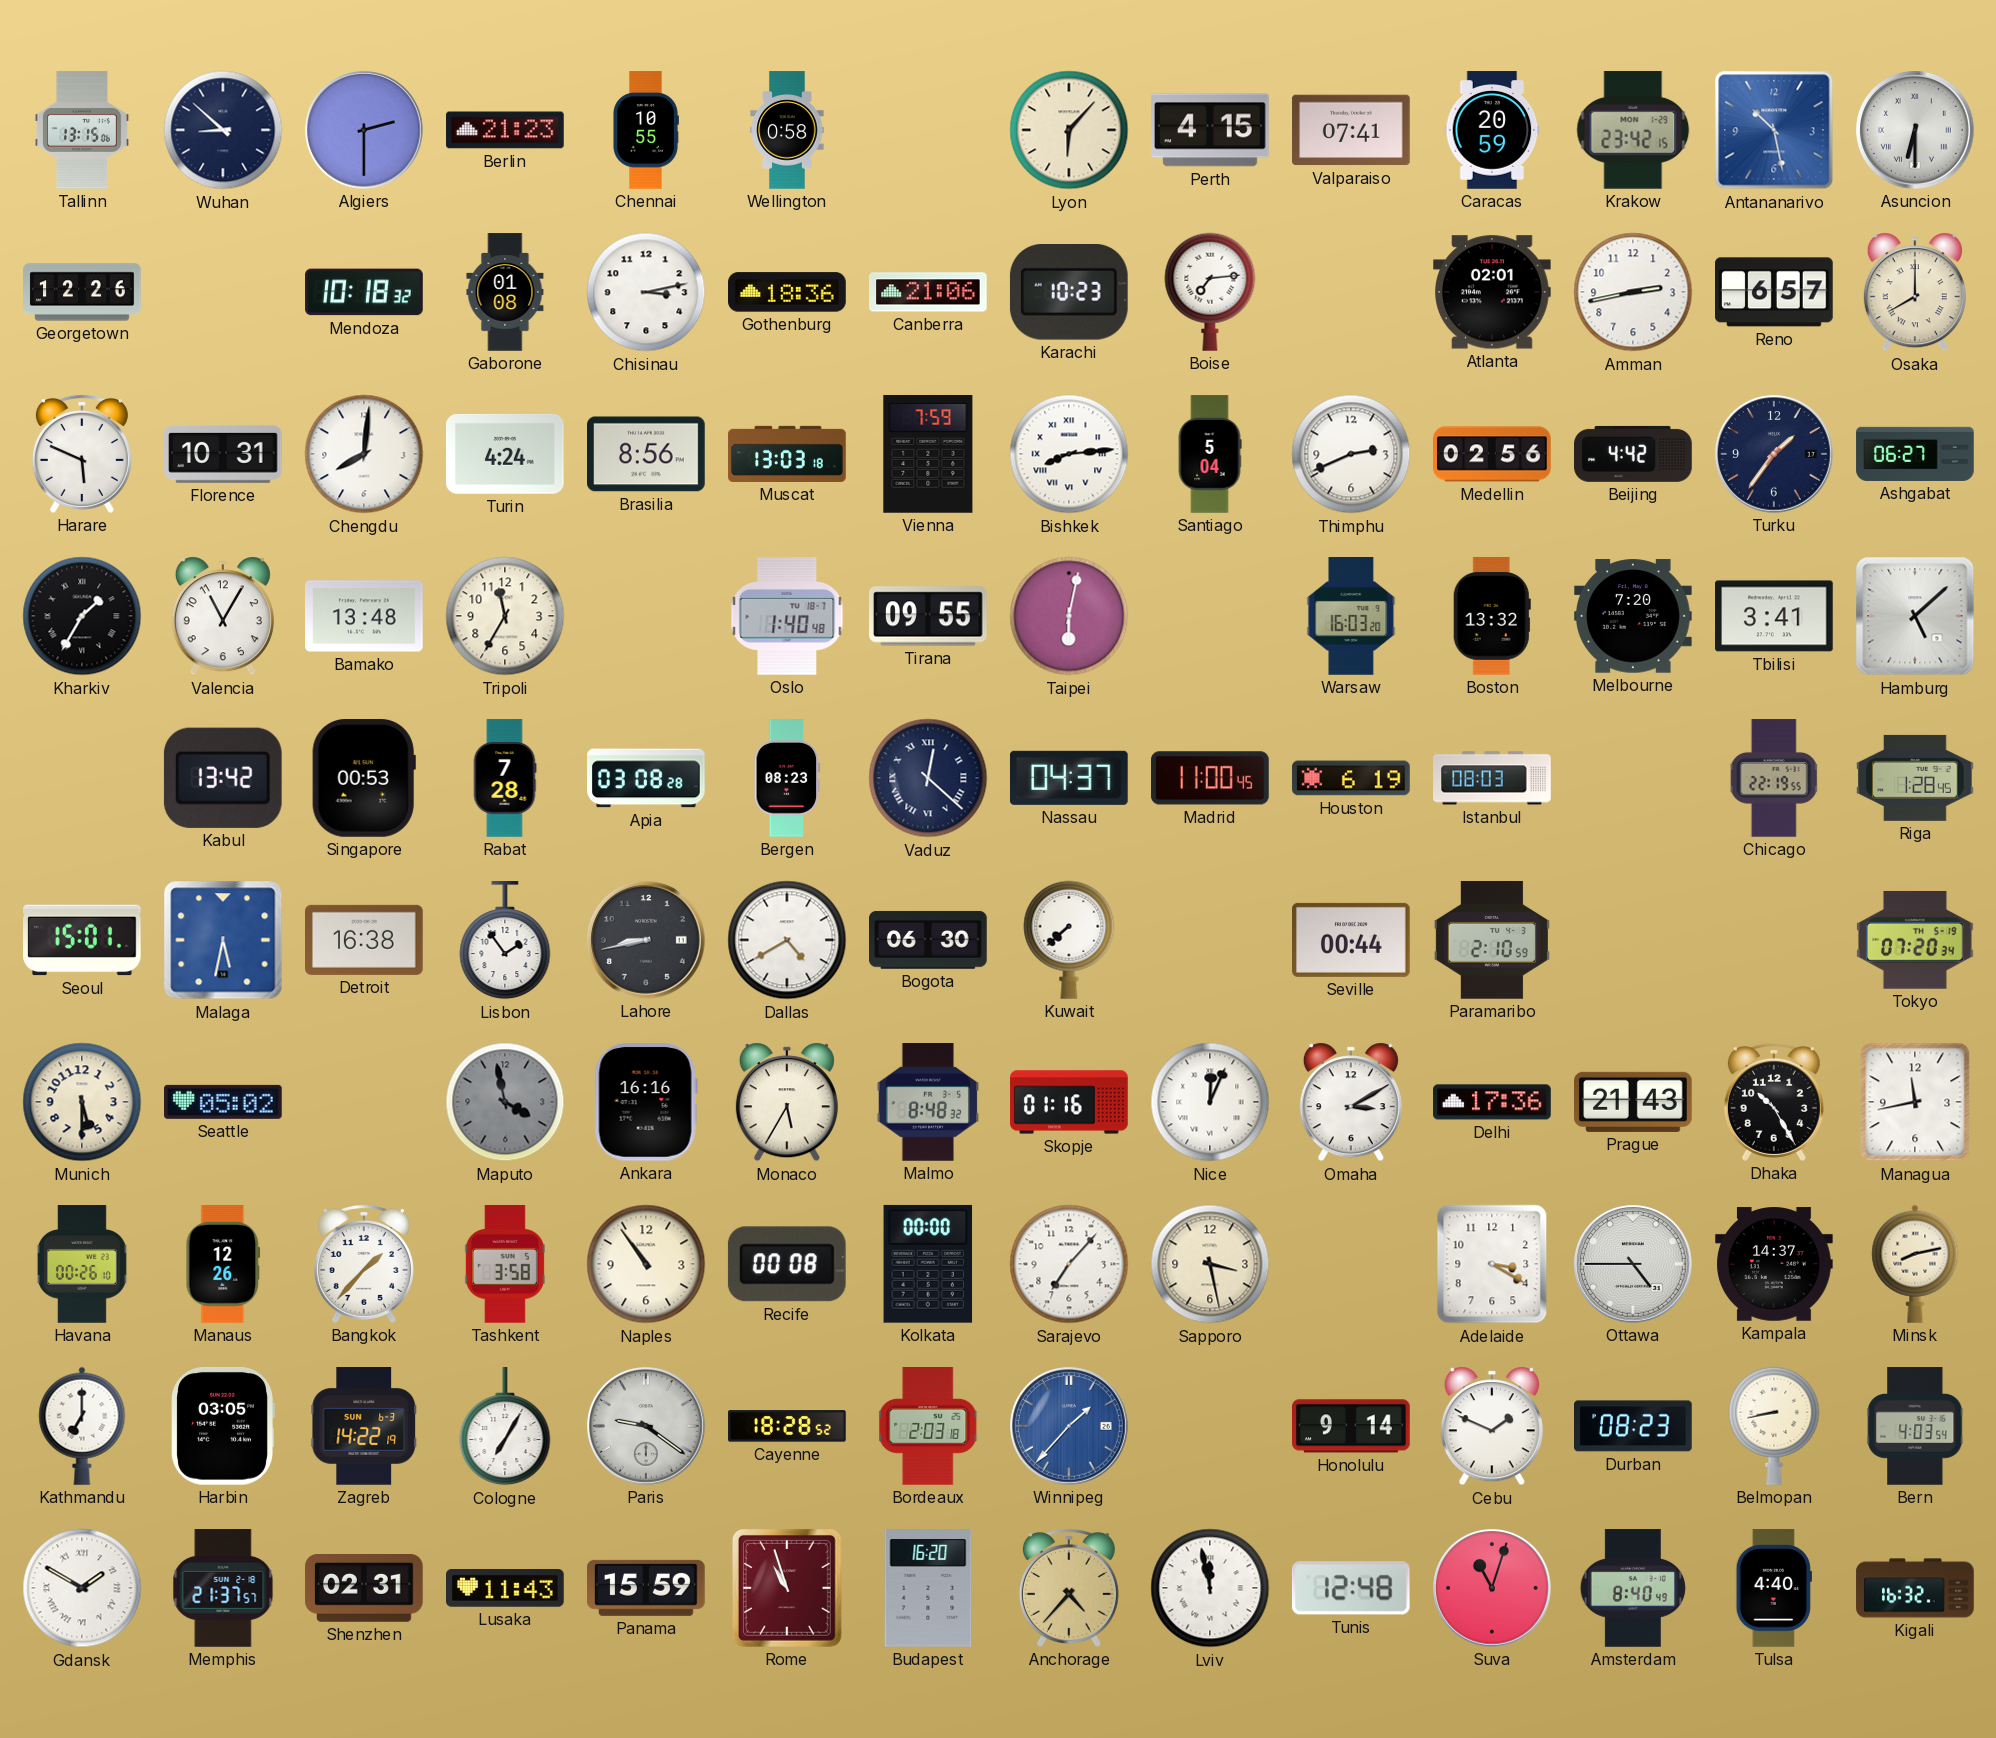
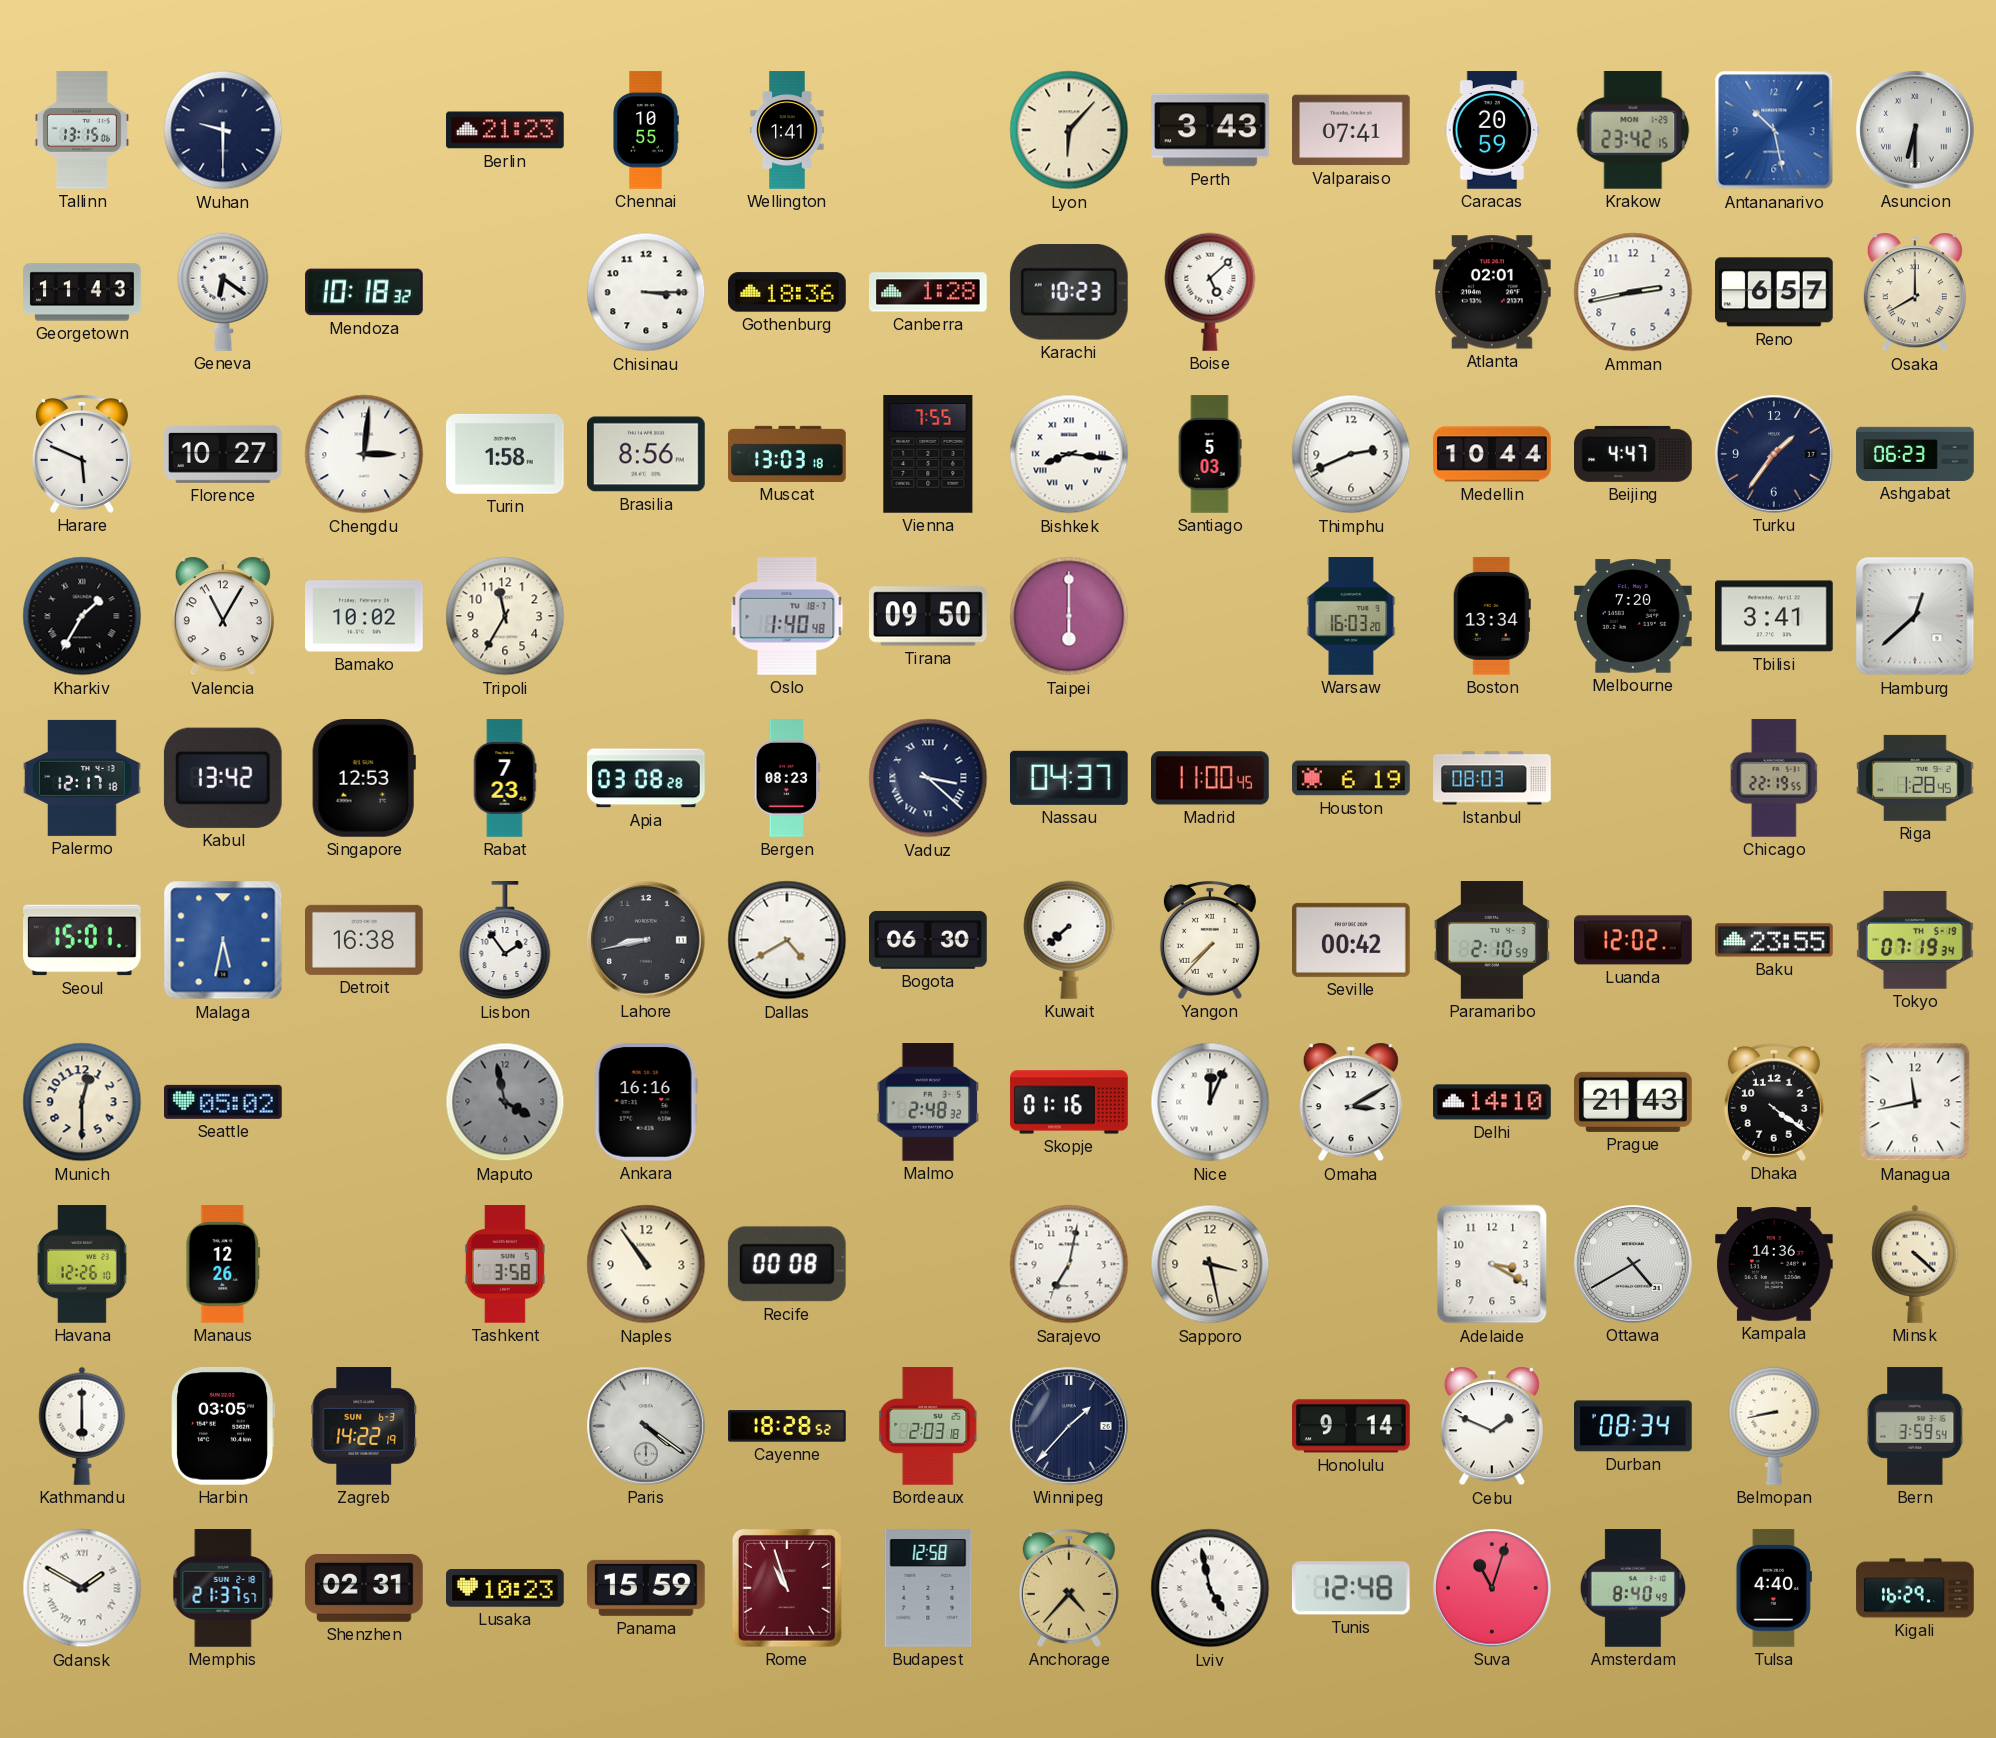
Wuhan: 8:52 -> 9:30
Algiers: 2:30 -> none
Wellington: 0:58 -> 1:41
Perth: 4:15 -> 3:43
Georgetown: 12:26 -> 11:43
Geneva: none -> 6:21
Gaborone: 01:08 -> none
Chisinau: 3:13 -> 3:15
Canberra: 21:06 -> 1:28
Boise: 7:14 -> 5:08
Florence: 10:31 -> 10:27
Chengdu: 8:01 -> 3:01
Turin: 4:24 -> 1:58
Vienna: 7:59 -> 7:55
Bishkek: 8:14 -> 8:16
Santiago: 5:04 -> 5:03
Medellin: 02:56 -> 10:44
Beijing: 4:42 -> 4:47
Ashgabat: 06:27 -> 06:23
Bamako: 13:48 -> 10:02
Tirana: 09:55 -> 09:50
Taipei: 6:02 -> 6:00
Boston: 13:32 -> 13:34
Hamburg: 5:08 -> 12:38
Palermo: none -> 12:17
Singapore: 00:53 -> 12:53
Rabat: 7:28 -> 7:23
Vaduz: 12:22 -> 3:22
Yangon: none -> 7:37
Seville: 00:44 -> 00:42
Luanda: none -> 12:02
Baku: none -> 23:55
Tokyo: 07:20 -> 07:19
Munich: 5:30 -> 12:30
Monaco: 5:35 -> none
Malmo: 8:48 -> 2:48
Delhi: 17:36 -> 14:10
Dhaka: 10:25 -> 4:21
Havana: 00:26 -> 12:26
Bangkok: 1:37 -> none
Kolkata: 00:00 -> none
Sarajevo: 7:07 -> 7:02
Ottawa: 4:45 -> 4:40
Kampala: 14:37 -> 14:36
Minsk: 8:13 -> 4:22
Kathmandu: 7:00 -> 6:00
Cologne: 7:05 -> none
Paris: 9:21 -> 4:21
Winnipeg dial: blue -> navy
Durban: 08:23 -> 08:34
Bern: 4:03 -> 3:59
Lusaka: 11:43 -> 10:23
Budapest: 16:20 -> 12:58
Lviv: 11:58 -> 4:58
Kigali: 16:32 -> 16:29
